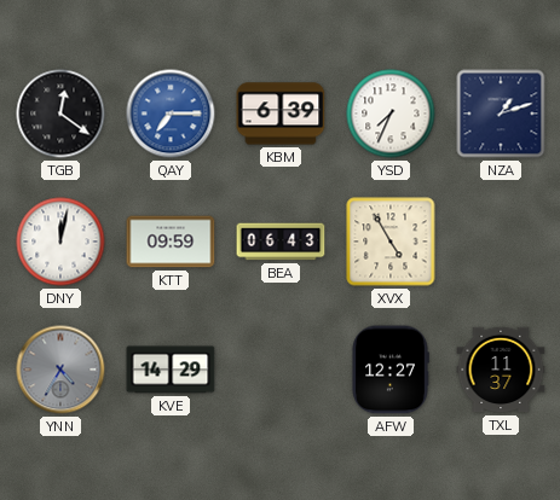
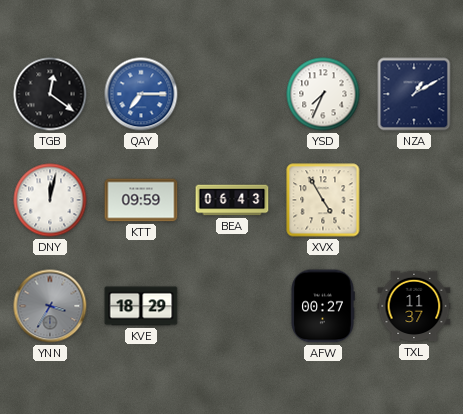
KBM: 6:39 -> none
NZA: 1:12 -> 1:10
YNN: 4:35 -> 3:35
KVE: 14:29 -> 18:29
AFW: 12:27 -> 00:27
